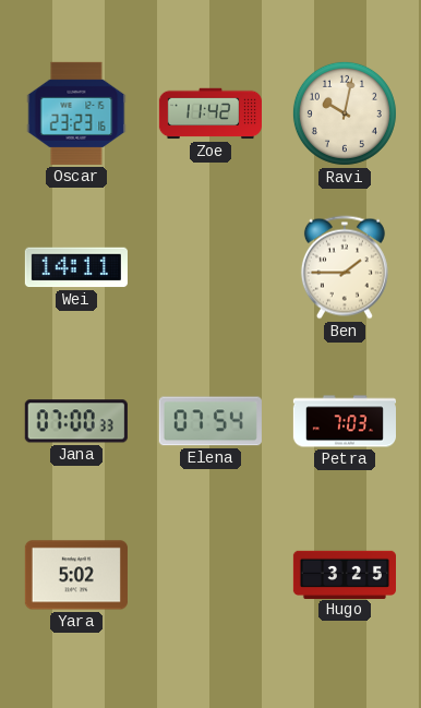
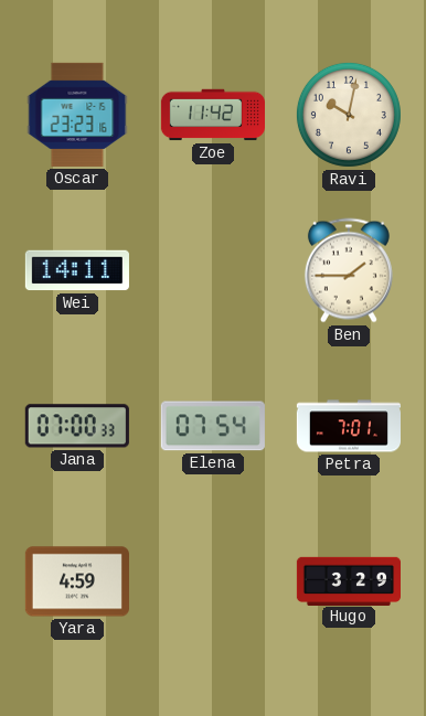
Petra: 7:03 -> 7:01
Yara: 5:02 -> 4:59
Hugo: 3:25 -> 3:29
